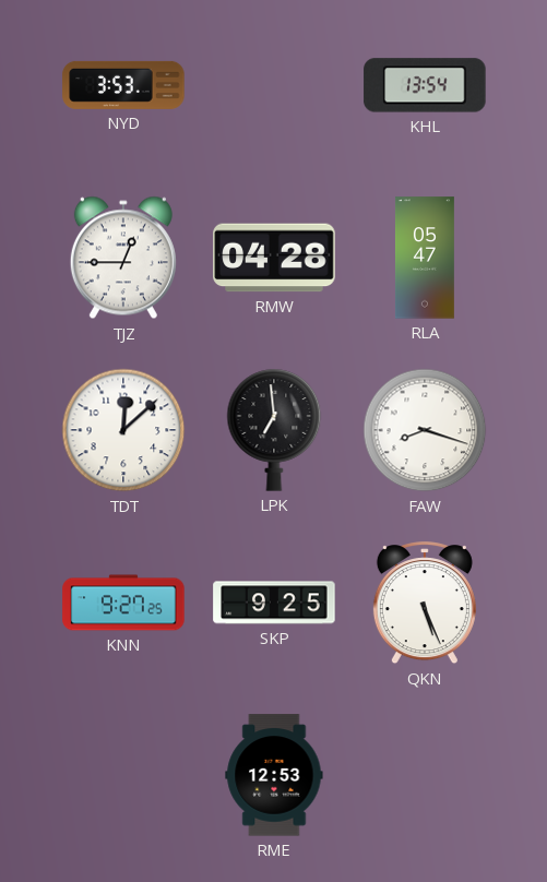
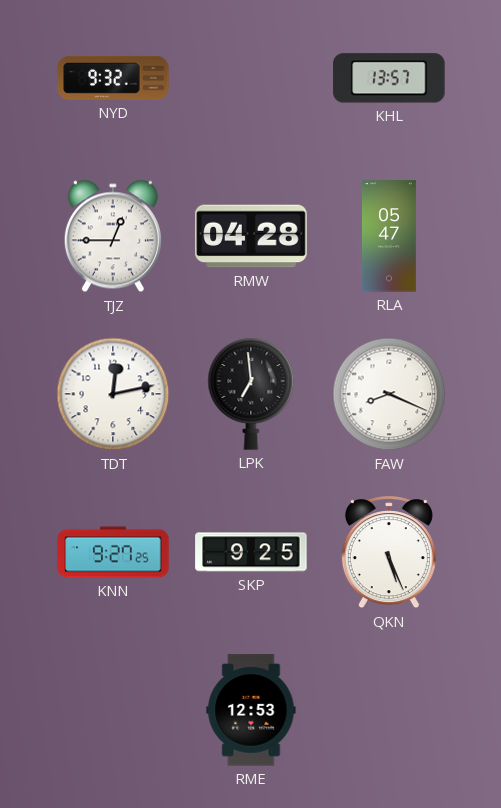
NYD: 3:53 -> 9:32
KHL: 13:54 -> 13:57
TDT: 12:08 -> 12:13
FAW: 8:18 -> 8:19
